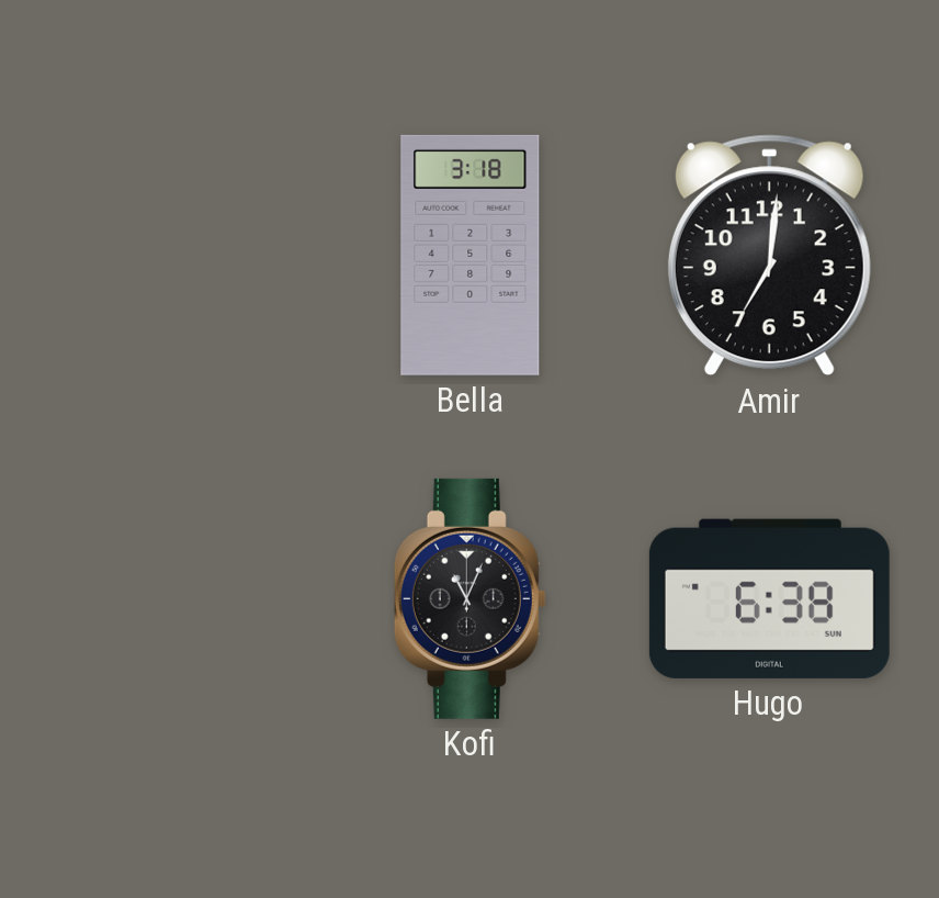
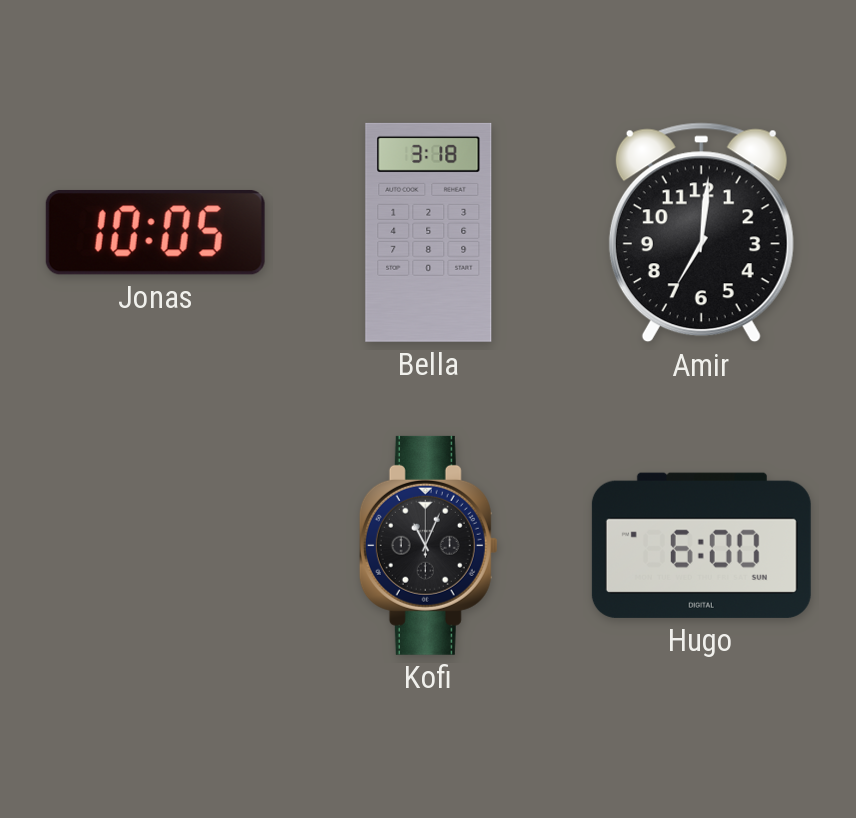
Jonas: none -> 10:05
Hugo: 6:38 -> 6:00
